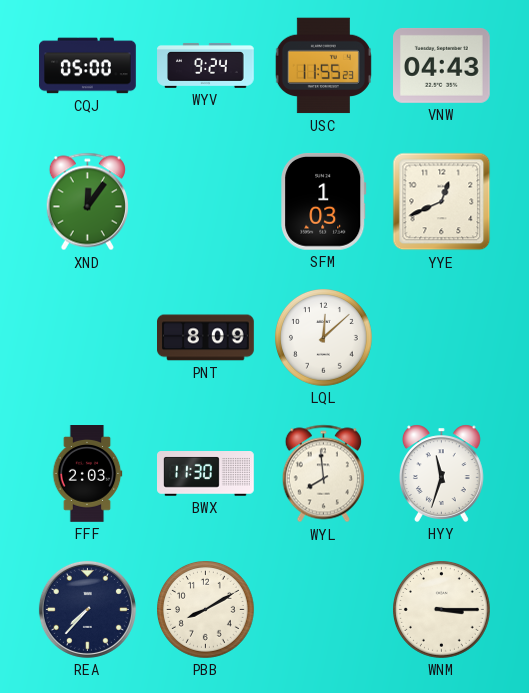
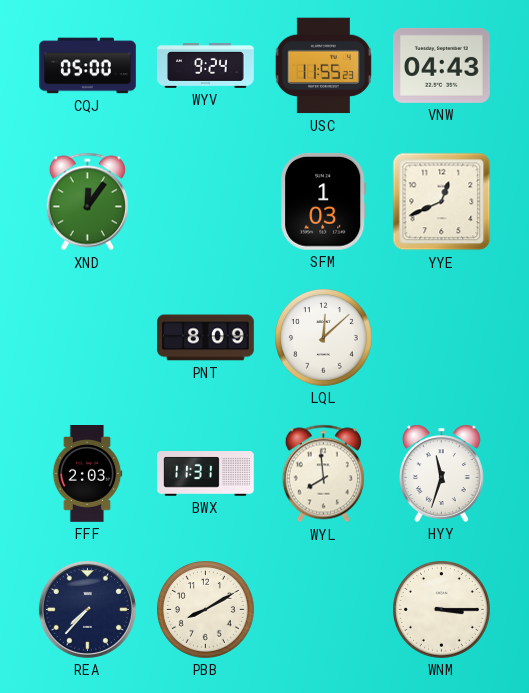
BWX: 11:30 -> 11:31
